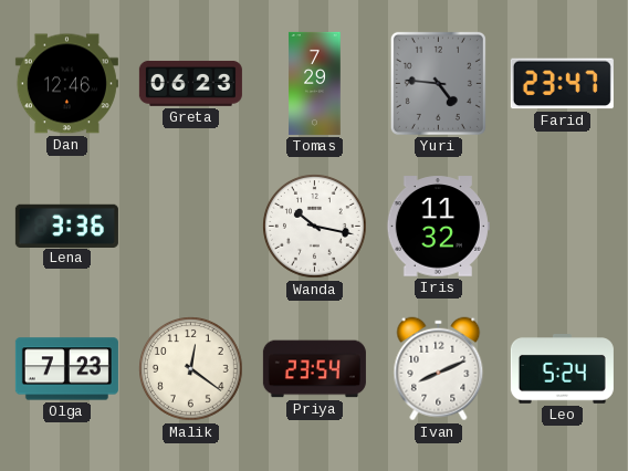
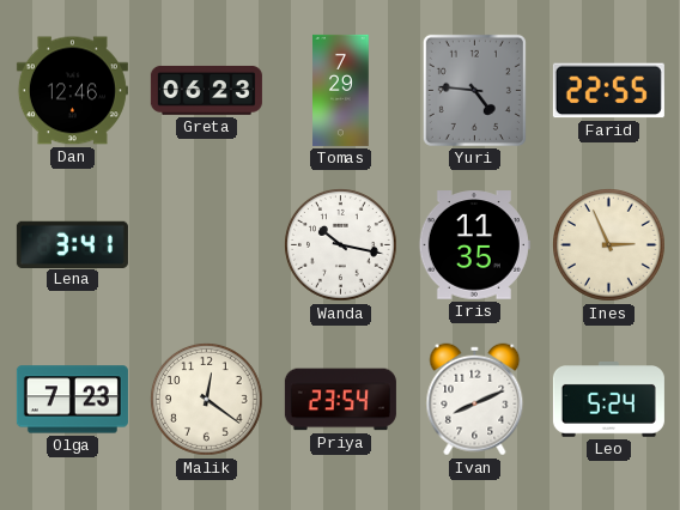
Farid: 23:47 -> 22:55
Lena: 3:36 -> 3:41
Iris: 11:32 -> 11:35
Ines: none -> 2:56
